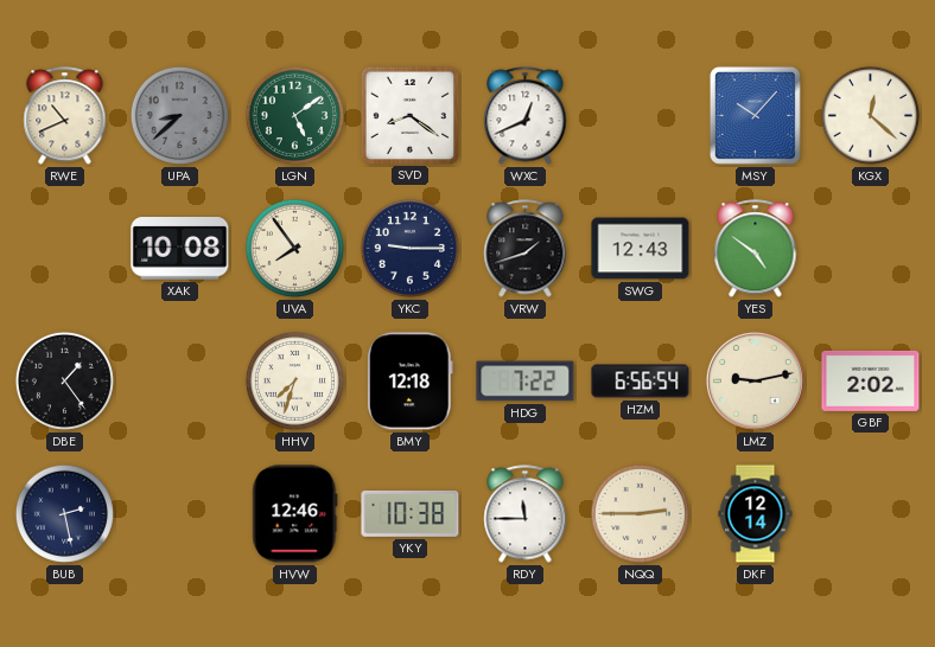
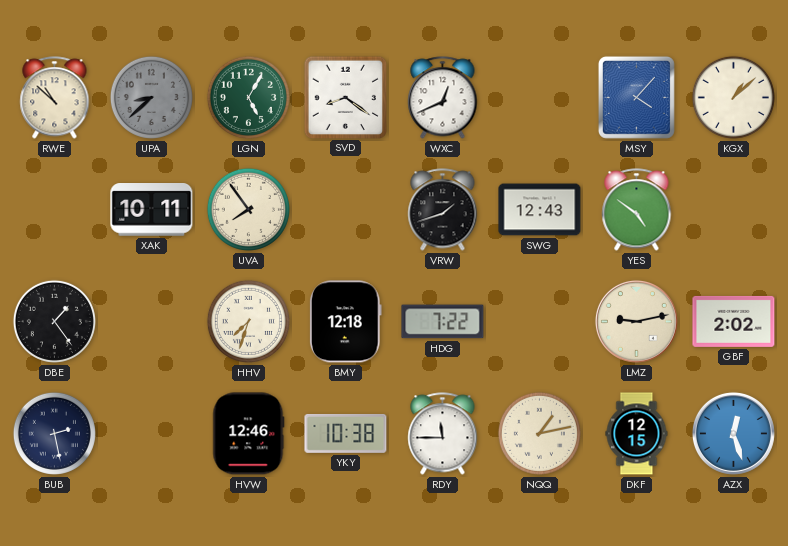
RWE: 10:41 -> 10:52
LGN: 5:09 -> 5:05
MSY: 10:07 -> 4:07
KGX: 12:22 -> 1:08
XAK: 10:08 -> 10:11
YKC: 9:15 -> none
HZM: 6:56 -> none
NQQ: 2:45 -> 1:13
DKF: 12:14 -> 12:15
AZX: none -> 12:27
